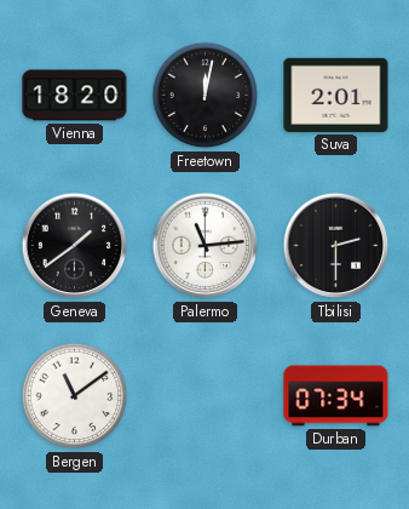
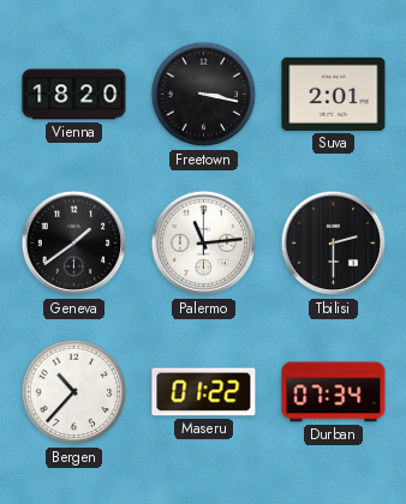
Freetown: 12:02 -> 3:17
Bergen: 11:09 -> 10:37
Maseru: none -> 01:22
